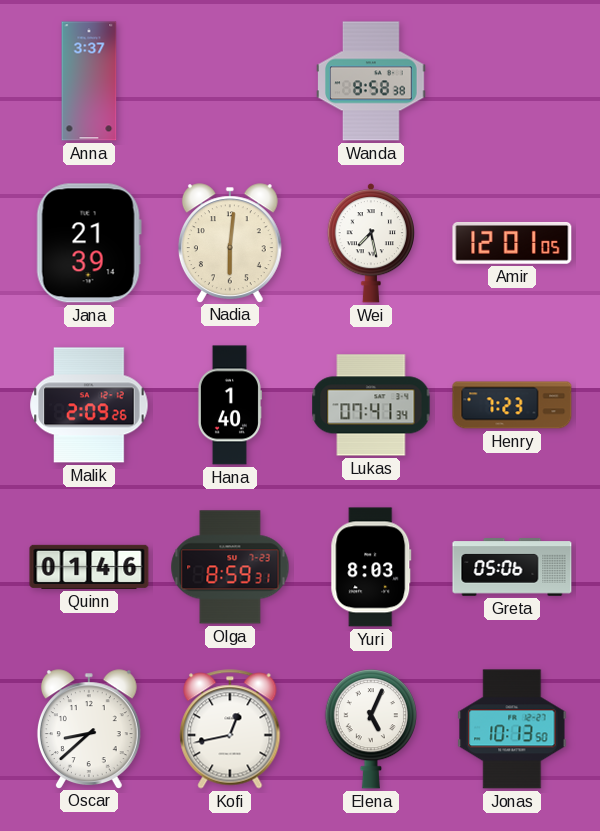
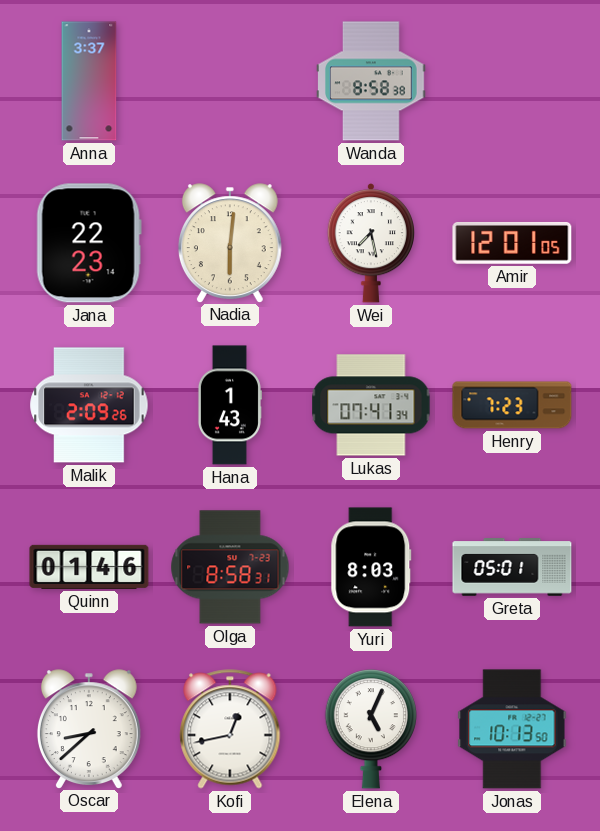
Jana: 21:39 -> 22:23
Hana: 1:40 -> 1:43
Olga: 8:59 -> 8:58
Greta: 05:06 -> 05:01
